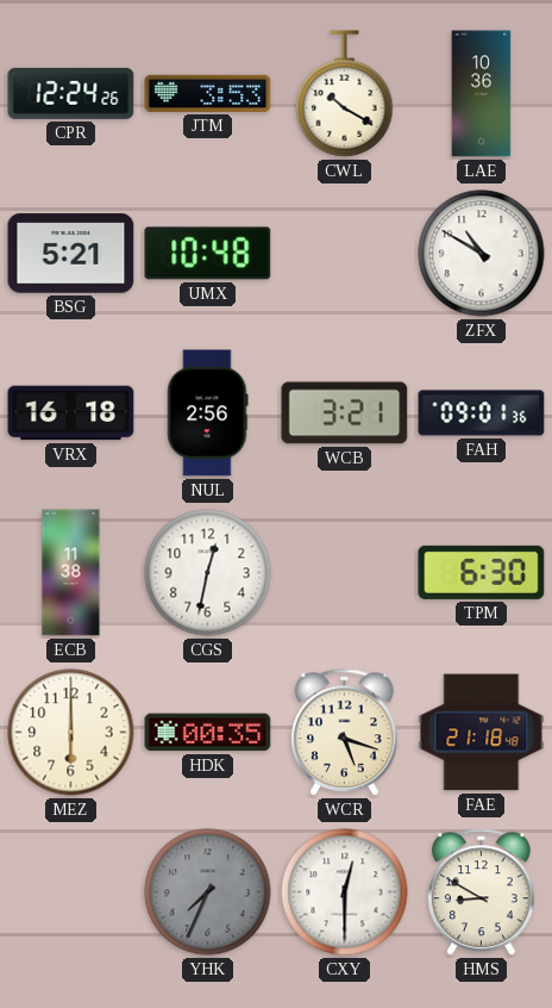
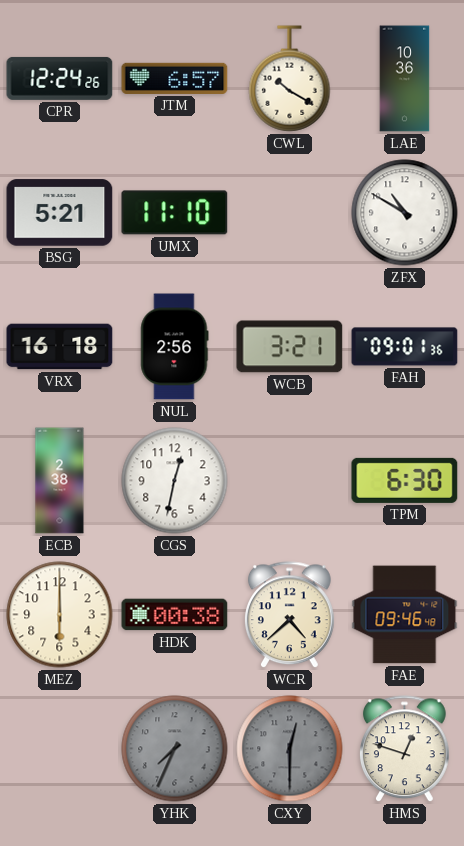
JTM: 3:53 -> 6:57
UMX: 10:48 -> 11:10
ECB: 11:38 -> 2:38
HDK: 00:35 -> 00:38
WCR: 5:18 -> 4:38
FAE: 21:18 -> 09:46
CXY dial: white -> grey
HMS: 8:50 -> 12:48
